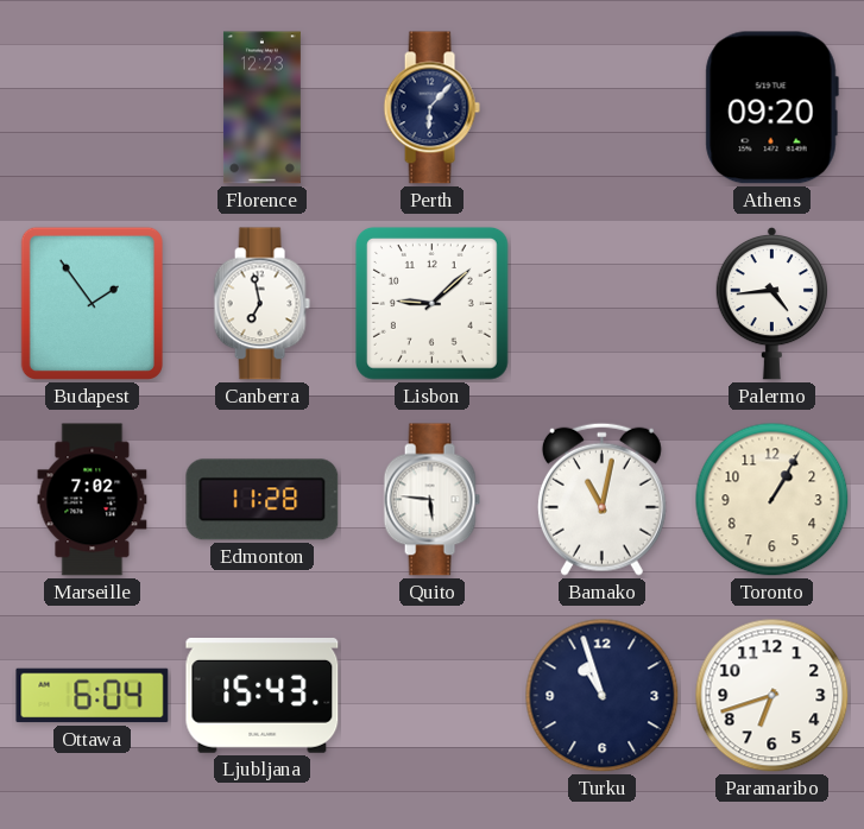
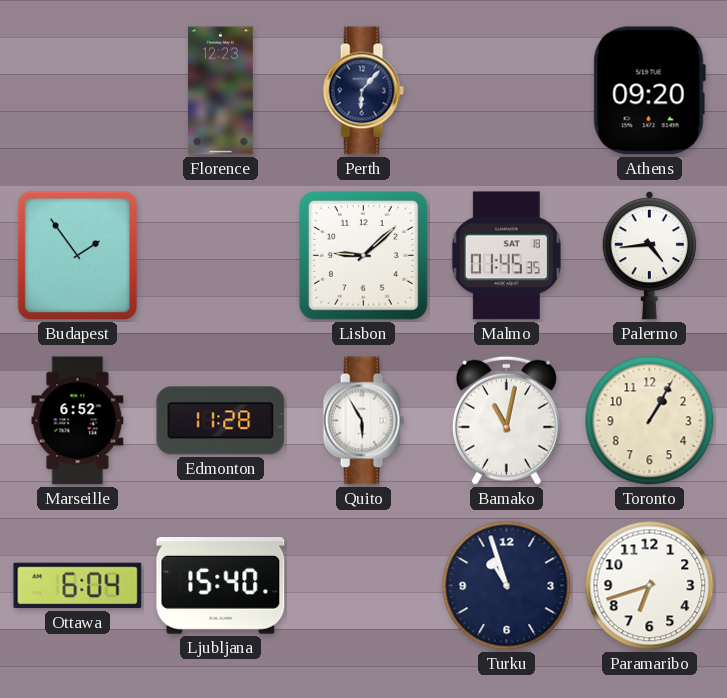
Canberra: 6:58 -> none
Malmo: none -> 01:45
Marseille: 7:02 -> 6:52
Quito: 5:46 -> 5:55
Ljubljana: 15:43 -> 15:40
